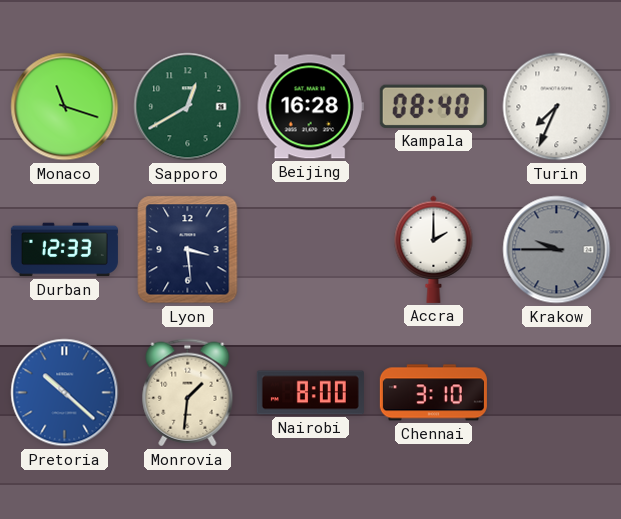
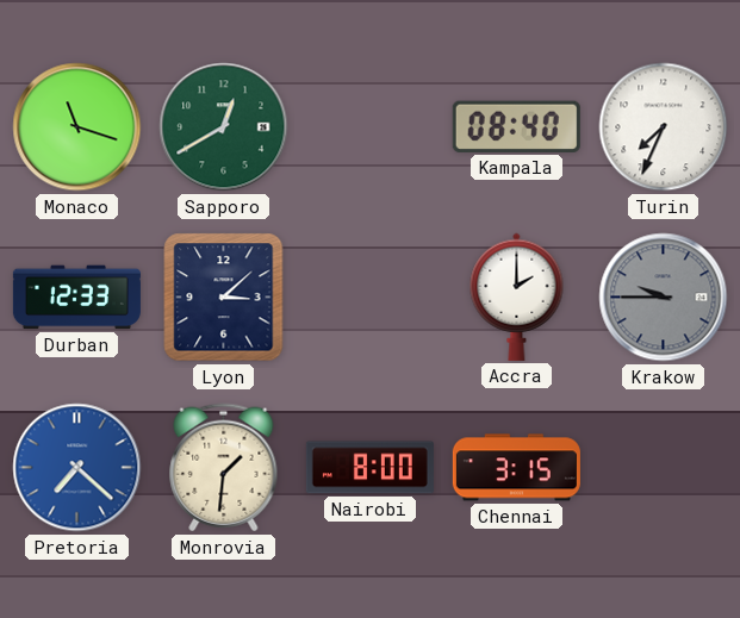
Beijing: 16:28 -> none
Lyon: 3:29 -> 3:08
Pretoria: 10:22 -> 7:22
Chennai: 3:10 -> 3:15
